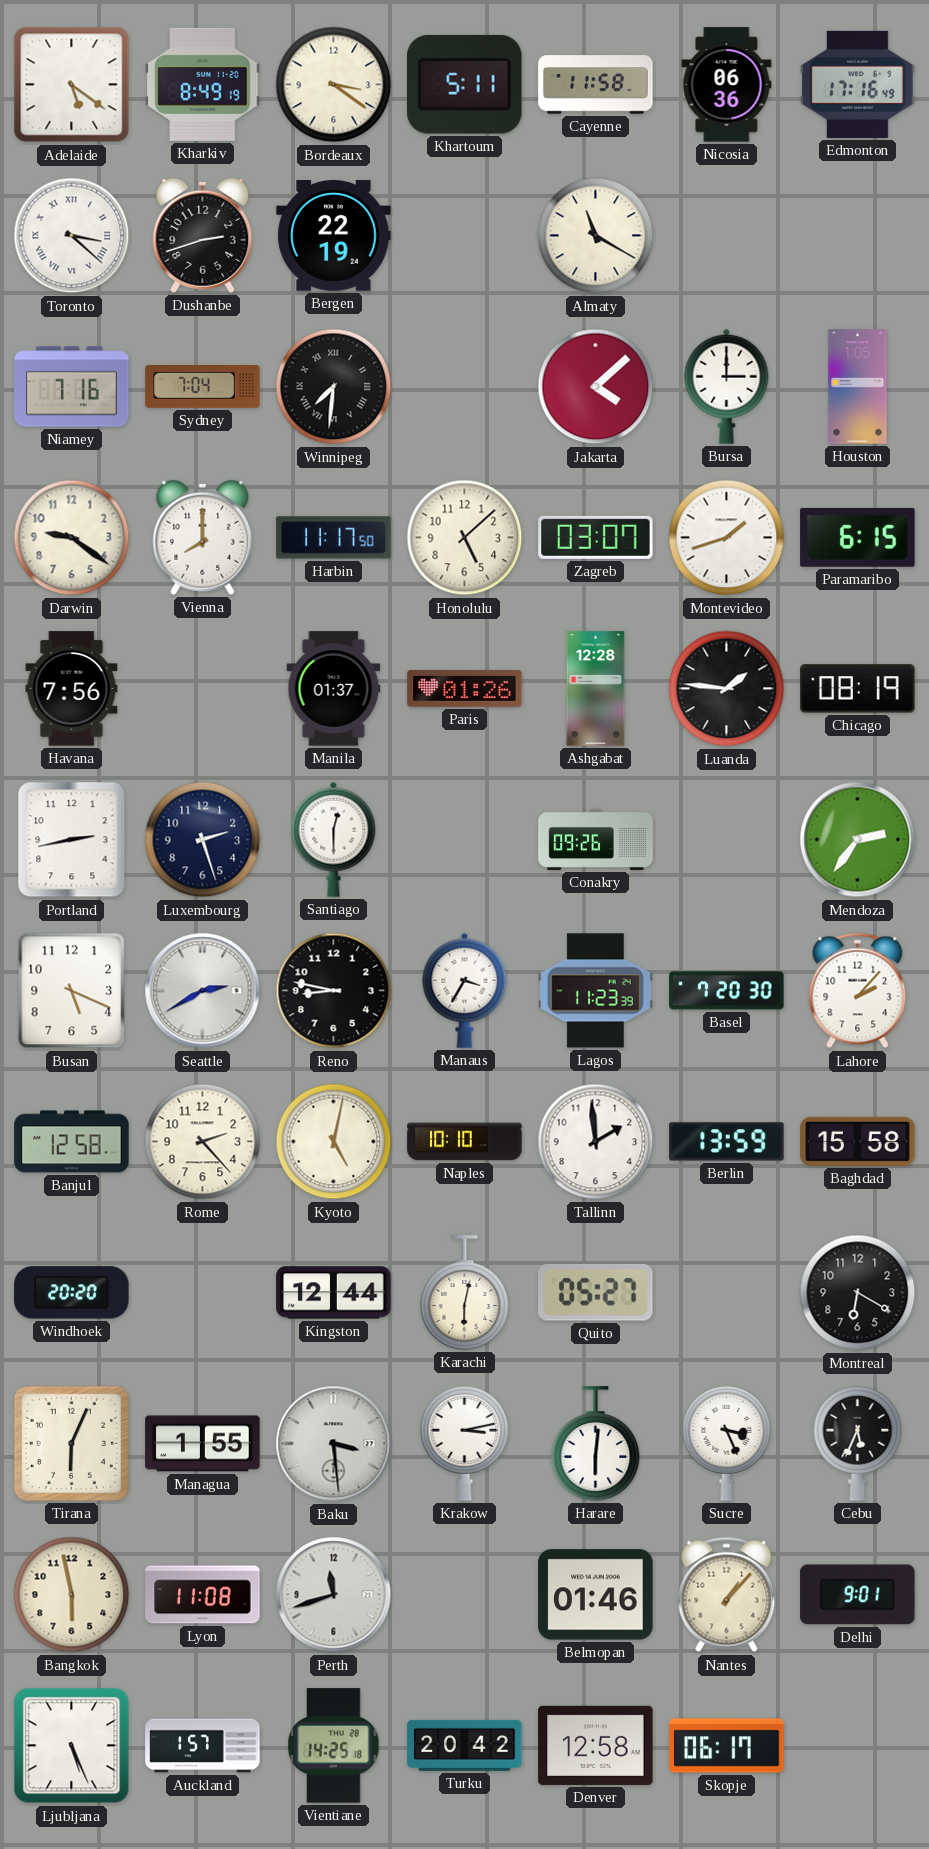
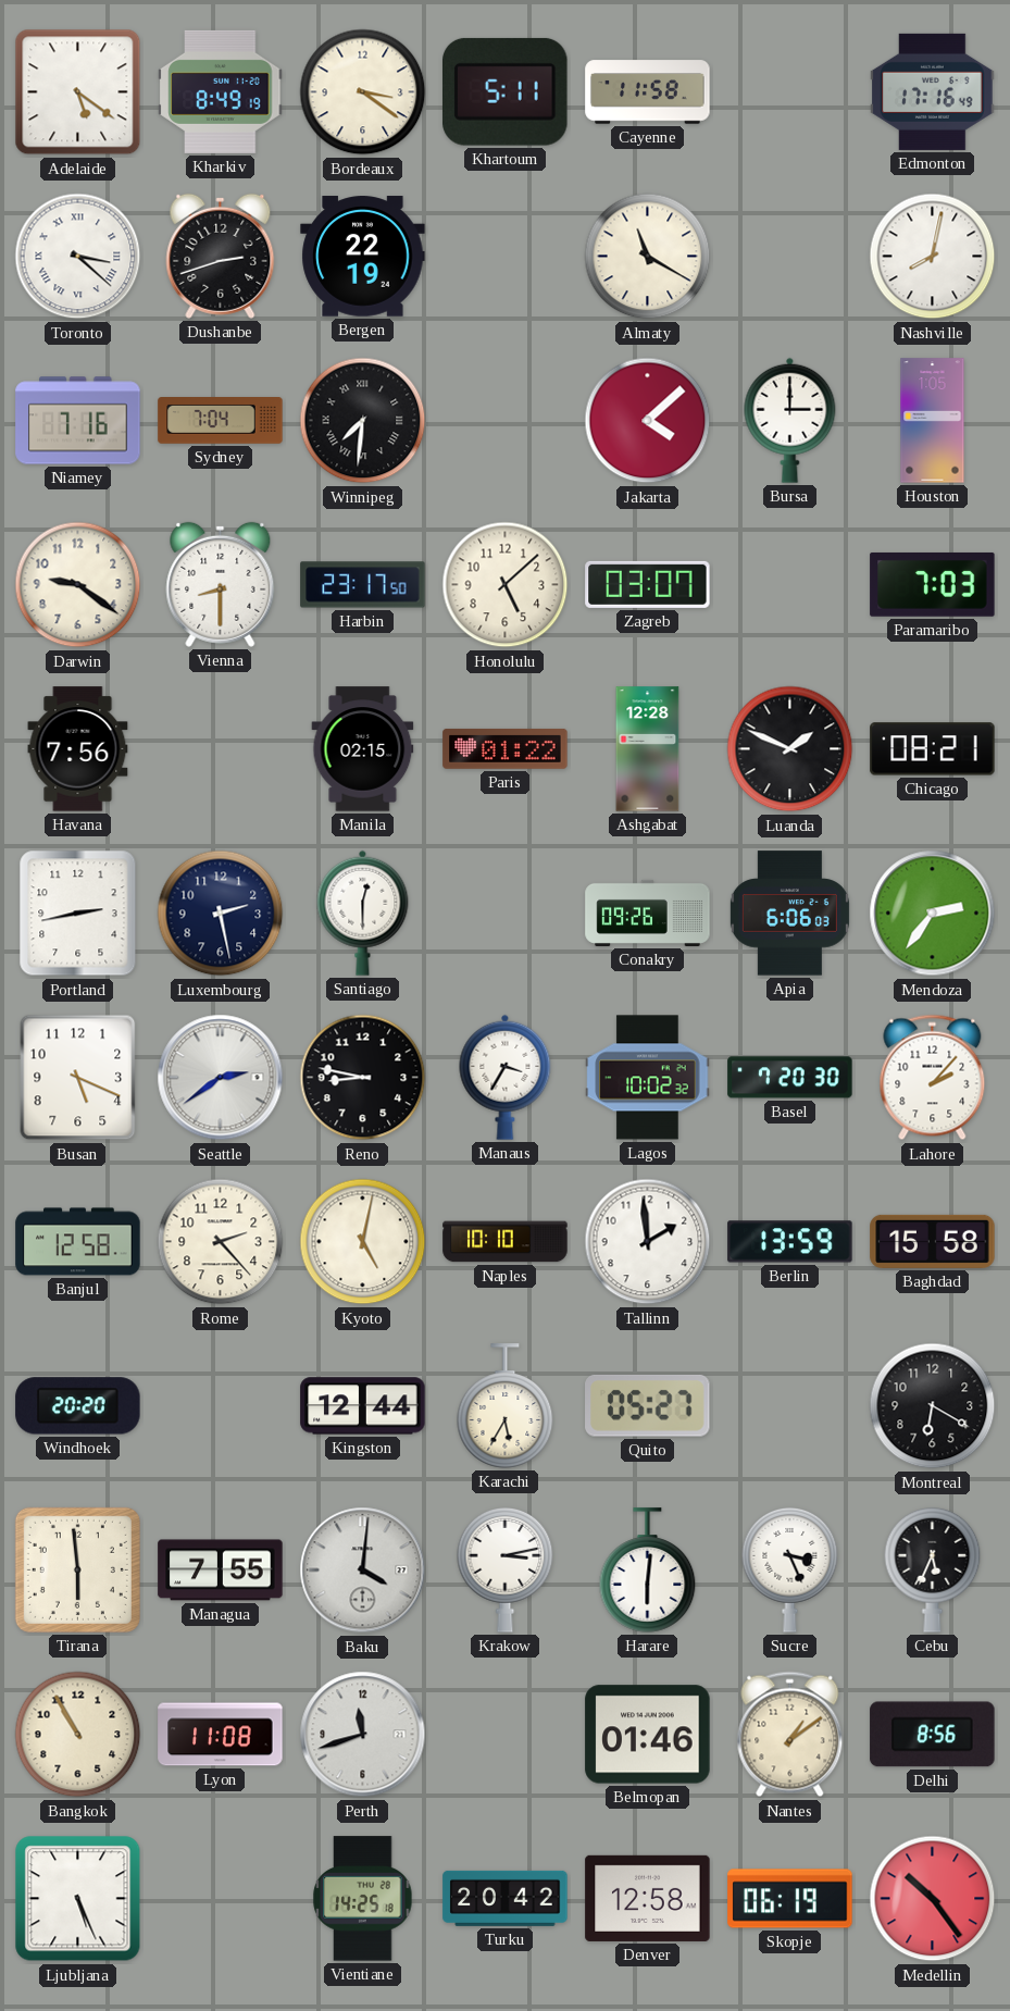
Nicosia: 06:36 -> none
Nashville: none -> 8:02
Vienna: 8:00 -> 8:30
Harbin: 11:17 -> 23:17
Montevideo: 1:42 -> none
Paramaribo: 6:15 -> 7:03
Manila: 01:37 -> 02:15
Paris: 01:26 -> 01:22
Luanda: 1:46 -> 1:49
Chicago: 08:19 -> 08:21
Luxembourg: 2:27 -> 2:28
Apia: none -> 6:06
Seattle: 2:40 -> 2:39
Lagos: 11:23 -> 10:02
Karachi: 6:02 -> 5:35
Tirana: 6:04 -> 5:59
Managua: 1:55 -> 7:55
Baku: 3:29 -> 4:01
Bangkok: 5:58 -> 10:55
Nantes: 1:07 -> 1:09
Delhi: 9:01 -> 8:56
Auckland: 1:57 -> none
Skopje: 06:17 -> 06:19
Medellin: none -> 10:24
